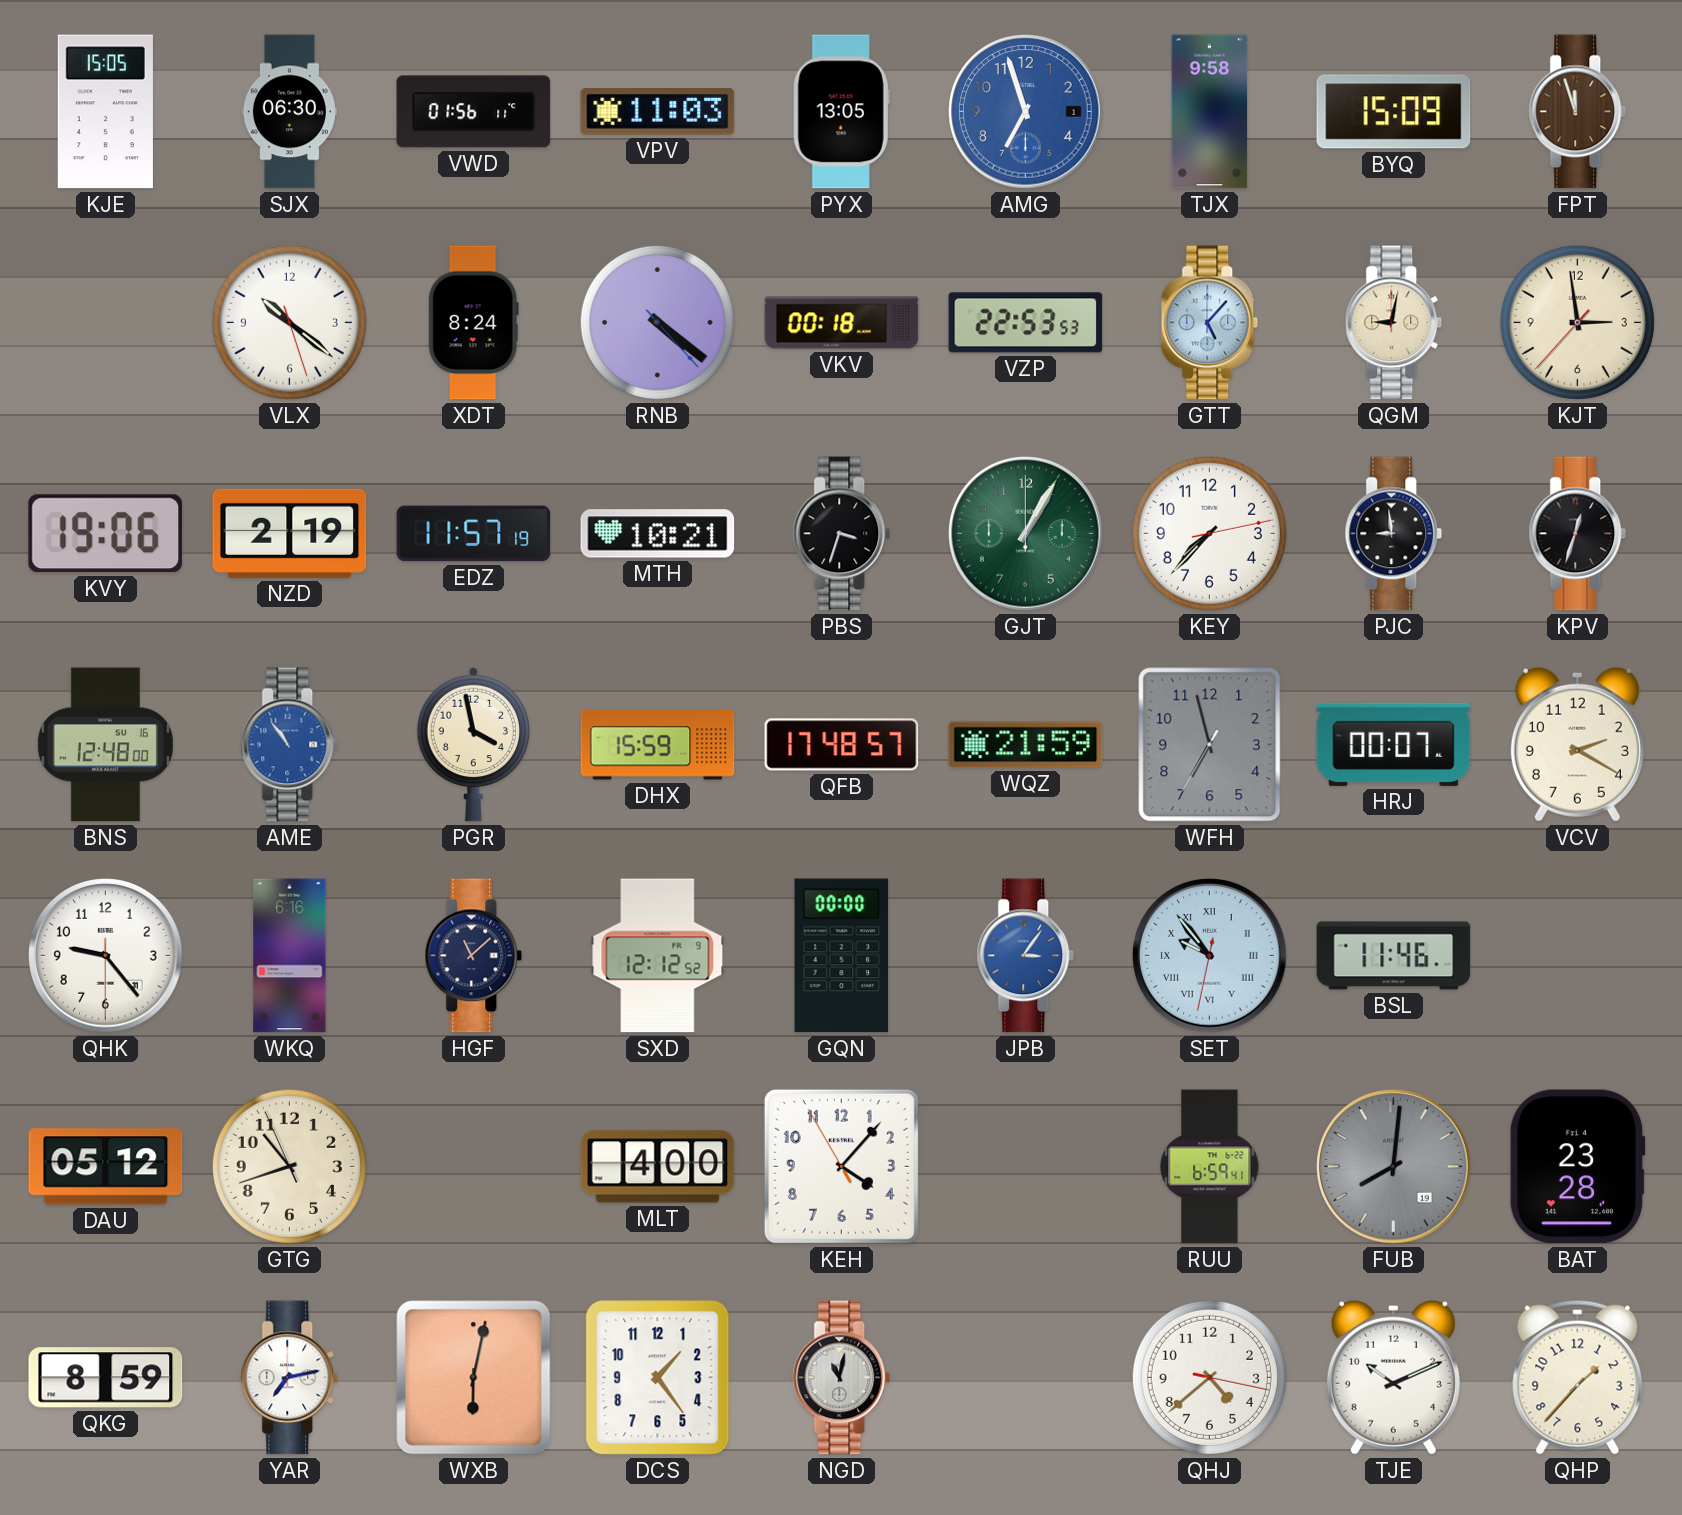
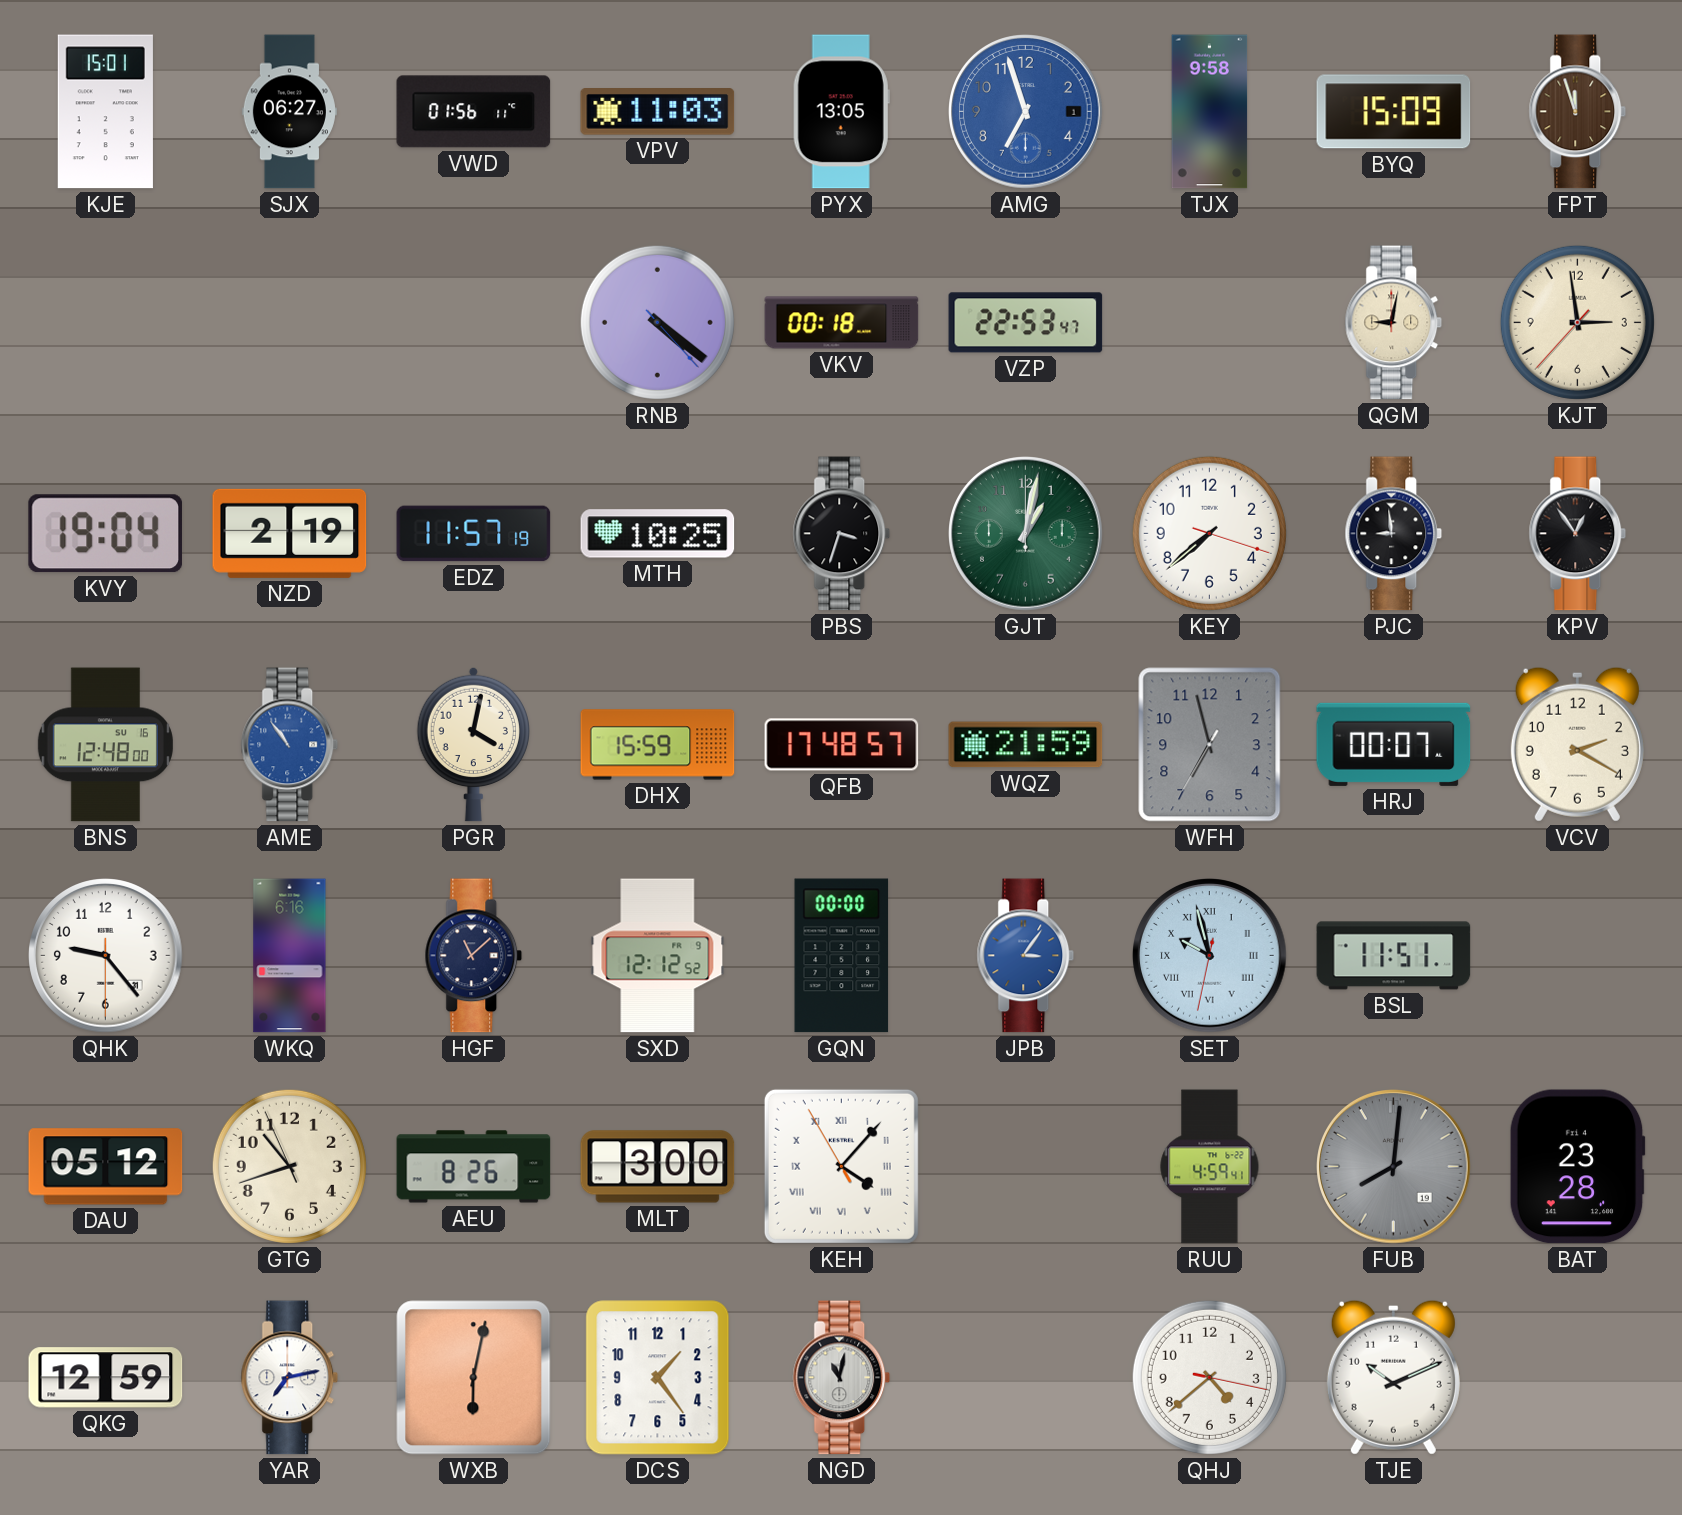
KJE: 15:05 -> 15:01
SJX: 06:30 -> 06:27
VLX: 10:21 -> none
XDT: 8:24 -> none
VZP: 22:53:53 -> 22:53:47
GTT: 5:07 -> none
KVY: 19:06 -> 19:04
MTH: 10:21 -> 10:25
GJT: 1:05 -> 1:02
KEY: 7:37 -> 7:38
KPV: 12:33 -> 12:54
PGR: 3:58 -> 4:02
SET: 9:53 -> 9:57
BSL: 11:46 -> 11:51
AEU: none -> 8:26
MLT: 4:00 -> 3:00
KEH numerals: Arabic -> Roman
RUU: 6:59 -> 4:59
QKG: 8:59 -> 12:59
QHP: 1:37 -> none
